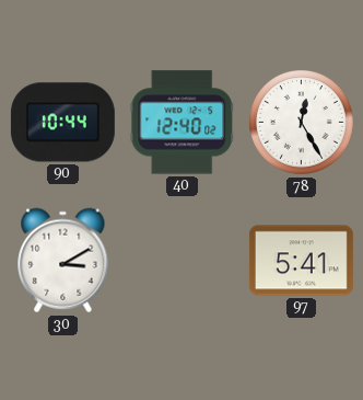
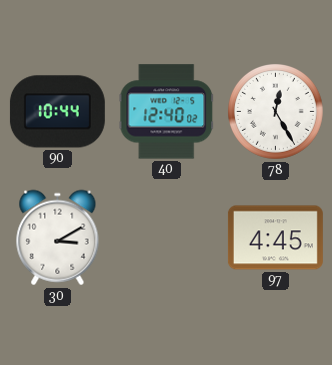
97: 5:41 -> 4:45
